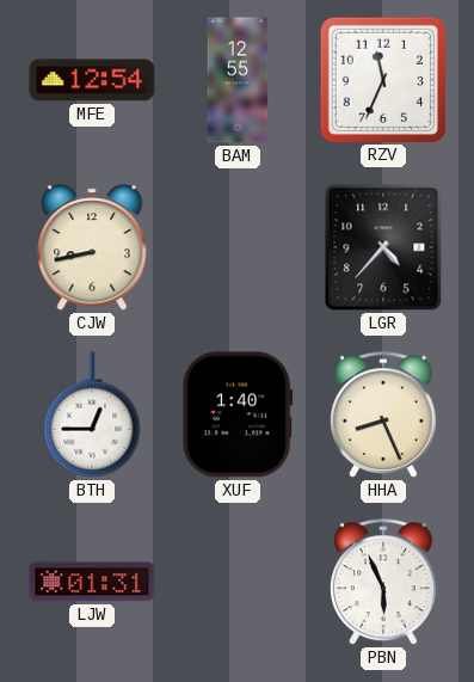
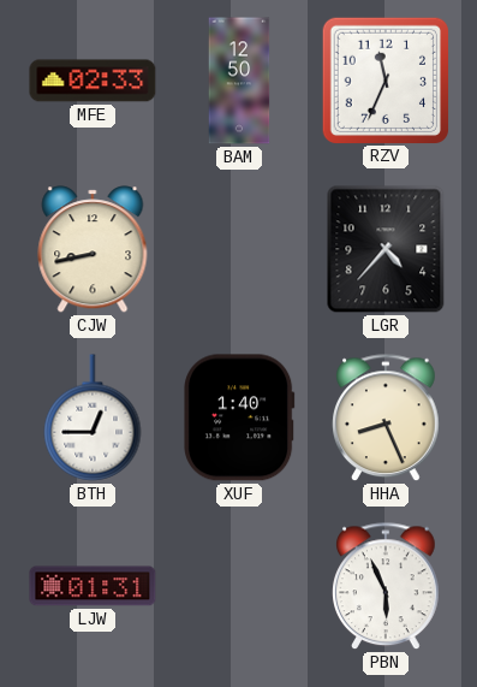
MFE: 12:54 -> 02:33
BAM: 12:55 -> 12:50
